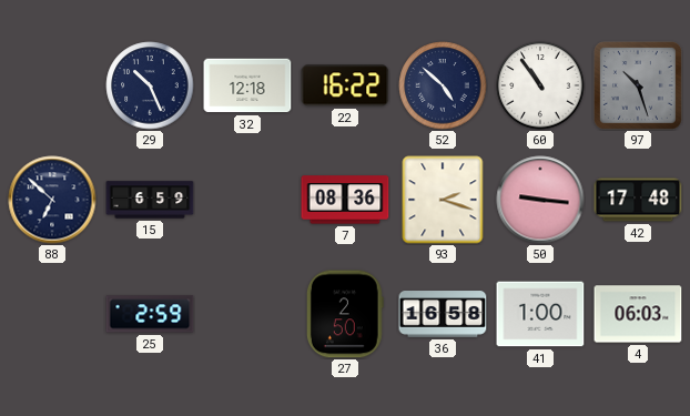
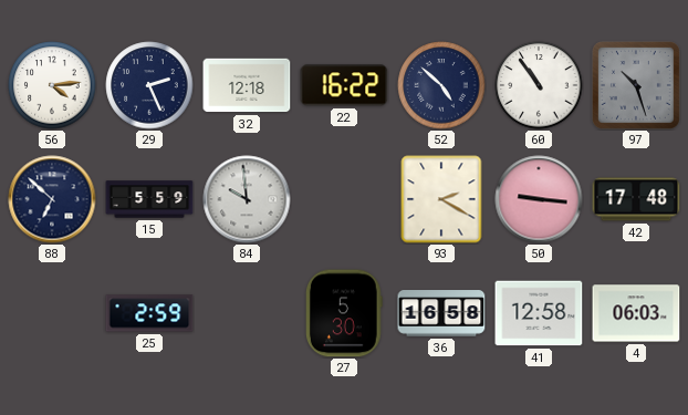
56: none -> 4:14
29: 10:26 -> 2:26
15: 6:59 -> 5:59
84: none -> 9:59
7: 08:36 -> none
93: 2:18 -> 2:20
27: 2:50 -> 5:30
41: 1:00 -> 12:58
